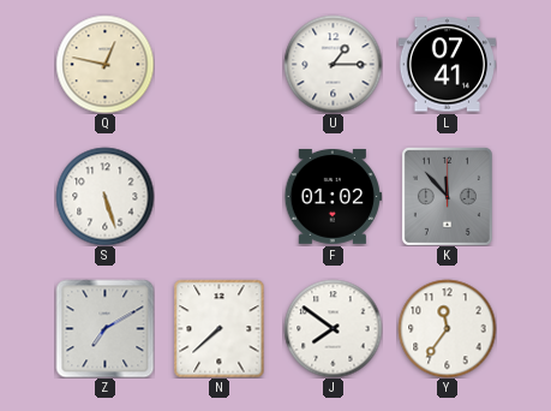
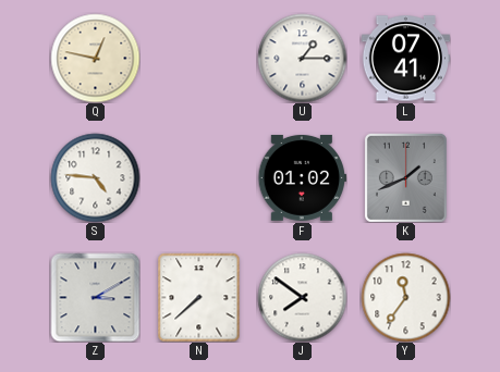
S: 5:27 -> 4:46
K: 11:53 -> 1:41
Z: 7:10 -> 3:10
